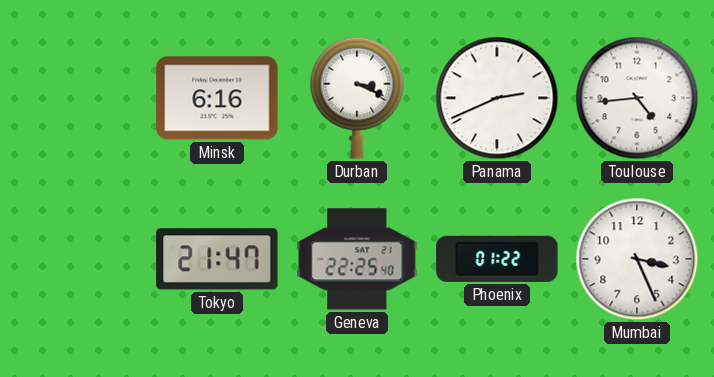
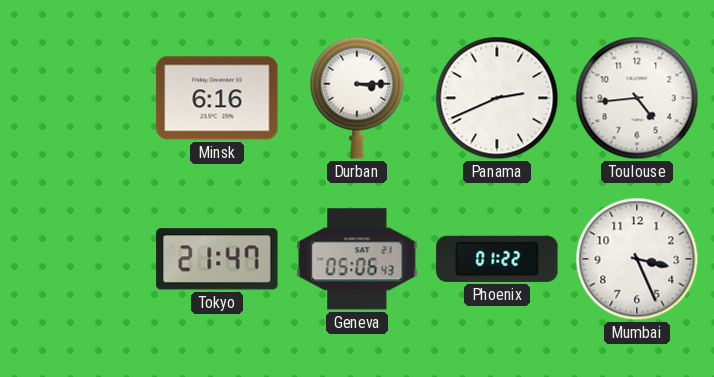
Durban: 3:19 -> 3:15
Geneva: 22:25 -> 05:06
